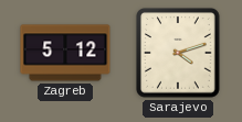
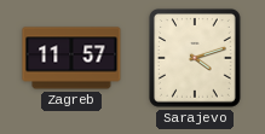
Zagreb: 5:12 -> 11:57
